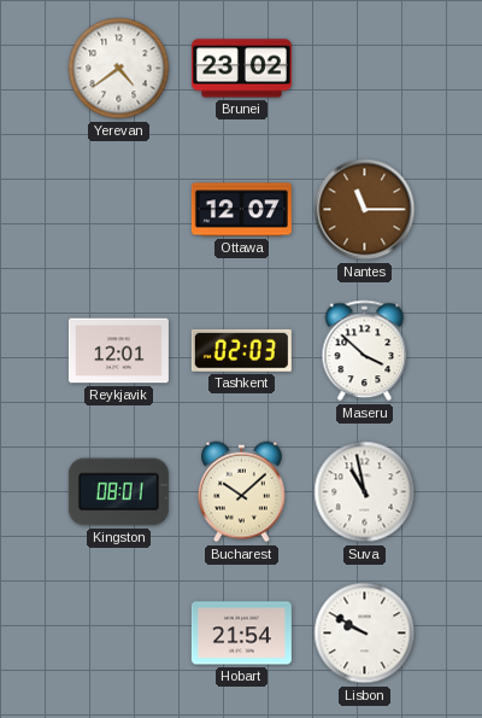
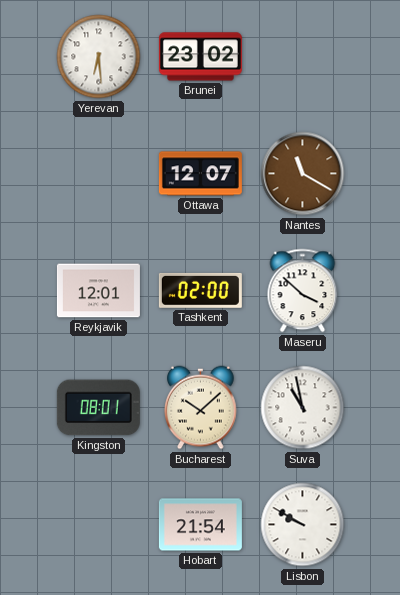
Yerevan: 4:39 -> 6:29
Nantes: 11:15 -> 11:20
Tashkent: 02:03 -> 02:00
